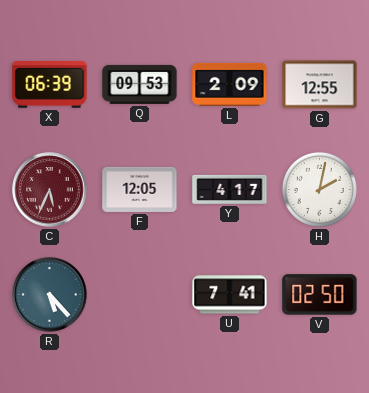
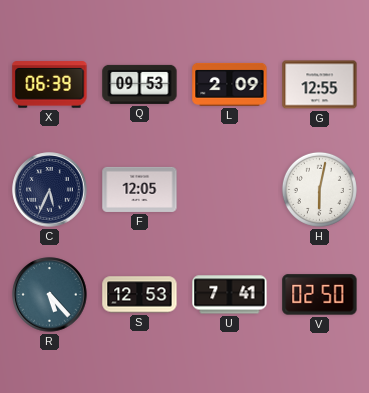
C dial: burgundy -> navy
Y: 4:17 -> none
H: 2:02 -> 6:02
S: none -> 12:53
